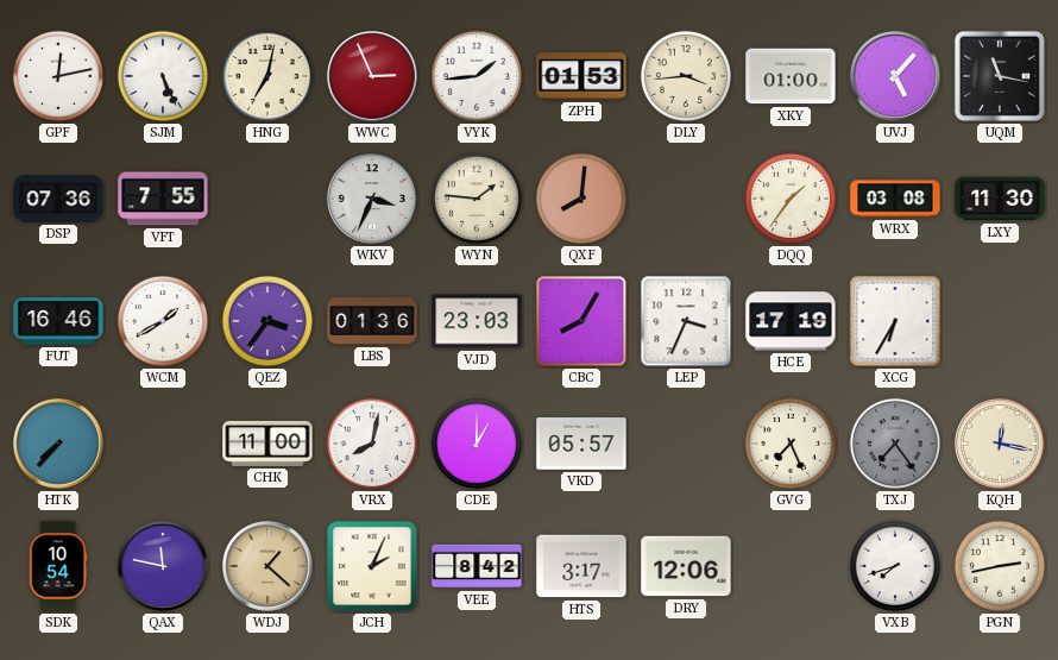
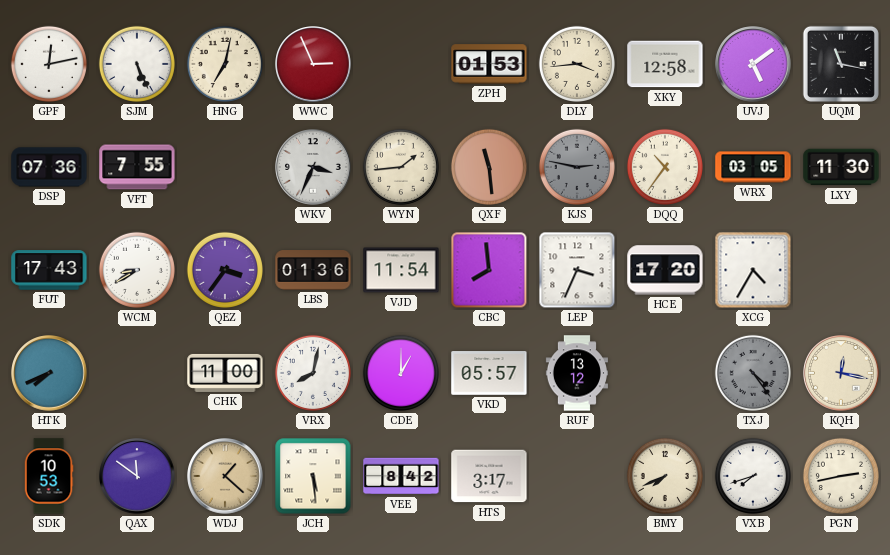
VYK: 1:44 -> none
XKY: 01:00 -> 12:58
UVJ: 5:07 -> 5:09
WYN: 1:46 -> 1:44
QXF: 8:01 -> 11:29
KJS: none -> 2:47
DQQ: 1:36 -> 10:36
WRX: 03:08 -> 03:05
FUT: 16:46 -> 17:43
WCM: 1:40 -> 8:40
VJD: 23:03 -> 11:54
CBC: 8:05 -> 7:59
HCE: 17:19 -> 17:20
XCG: 6:35 -> 4:35
HTK: 7:37 -> 7:41
RUF: none -> 13:12
GVG: 7:26 -> none
TXJ: 7:24 -> 4:24
SDK: 10:54 -> 10:53
QAX: 11:47 -> 11:51
JCH: 2:04 -> 5:29
DRY: 12:06 -> none
BMY: none -> 7:41
